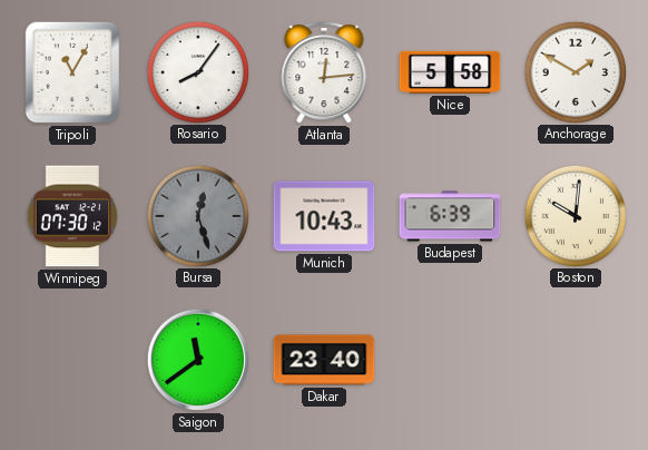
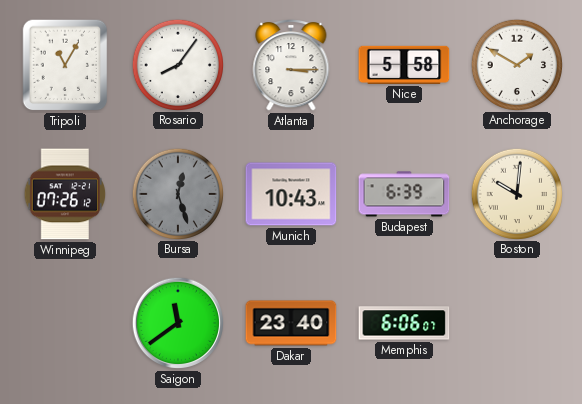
Atlanta: 12:14 -> 3:15
Winnipeg: 07:30 -> 07:26
Memphis: none -> 6:06
